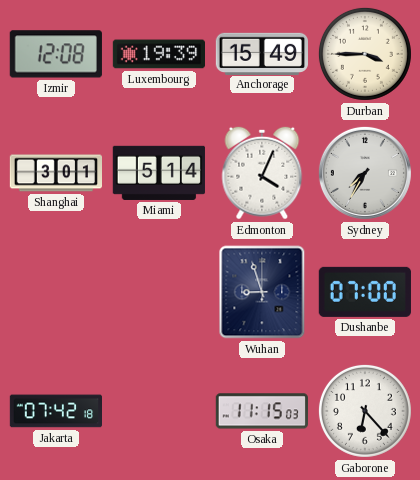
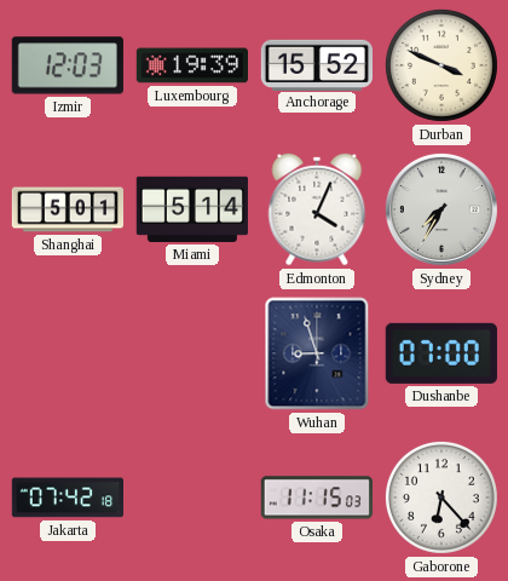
Izmir: 12:08 -> 12:03
Anchorage: 15:49 -> 15:52
Durban: 3:45 -> 3:49
Shanghai: 3:01 -> 5:01
